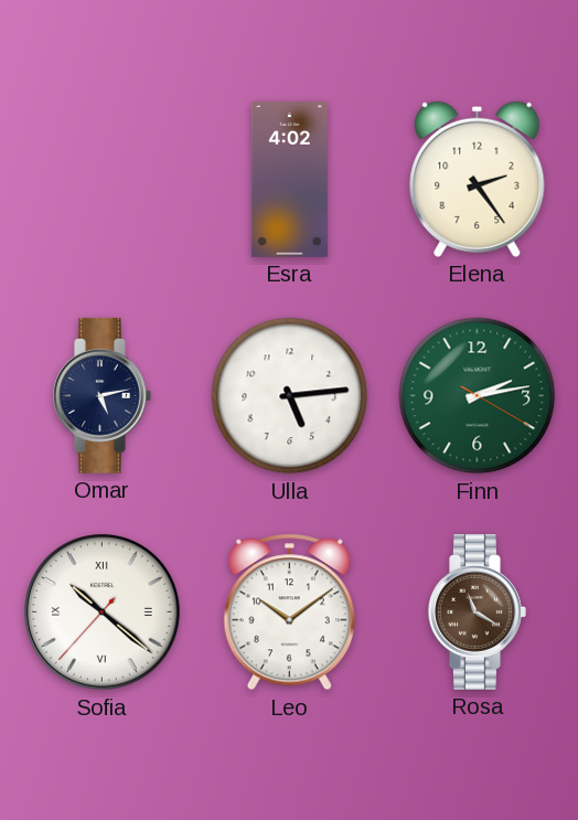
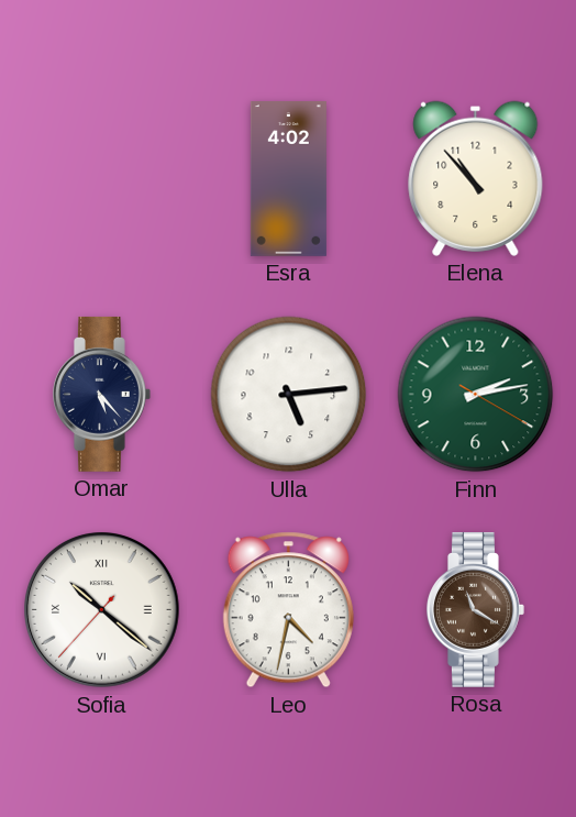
Elena: 2:24 -> 10:53
Omar: 5:13 -> 5:23
Leo: 10:09 -> 4:32
